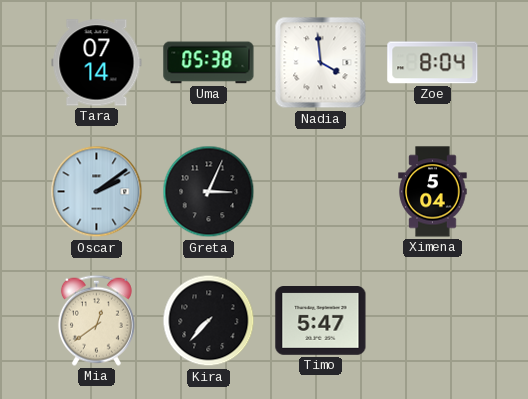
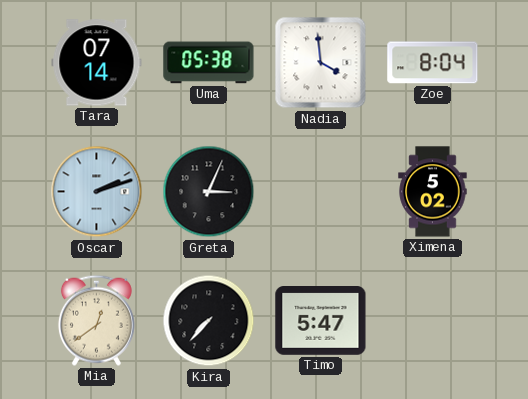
Oscar: 2:09 -> 2:12
Ximena: 5:04 -> 5:02
